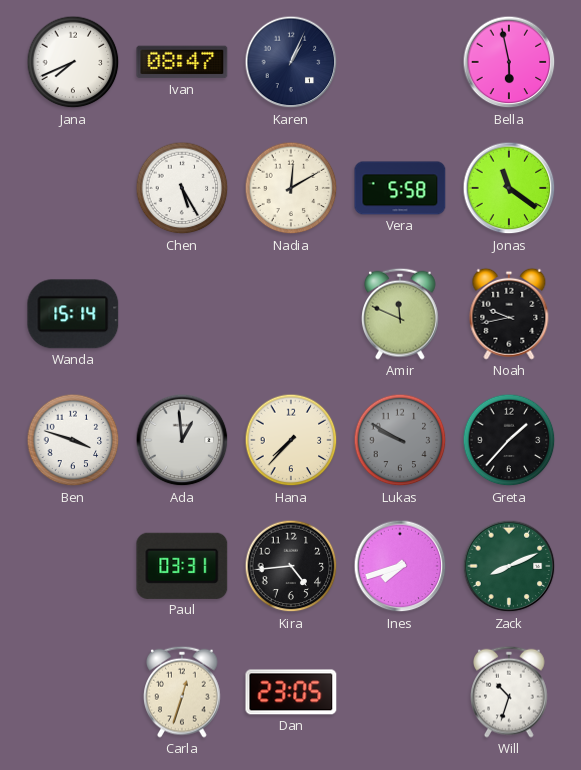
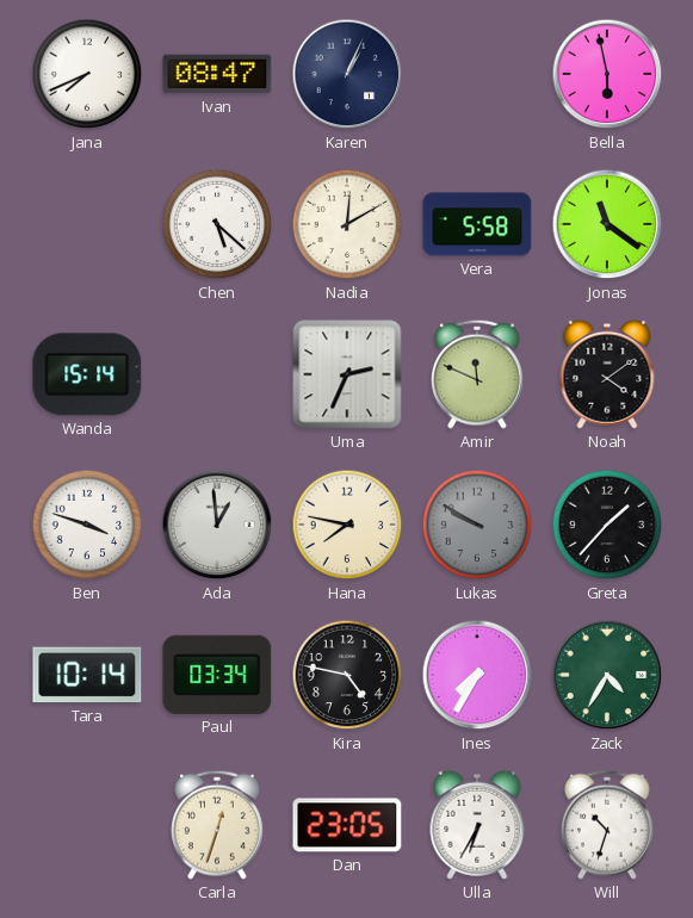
Chen: 5:25 -> 5:22
Uma: none -> 2:34
Noah: 9:43 -> 4:09
Hana: 7:37 -> 7:47
Tara: none -> 10:14
Paul: 03:31 -> 03:34
Kira: 4:44 -> 4:47
Ines: 7:42 -> 7:35
Zack: 8:11 -> 4:35
Ulla: none -> 6:35
